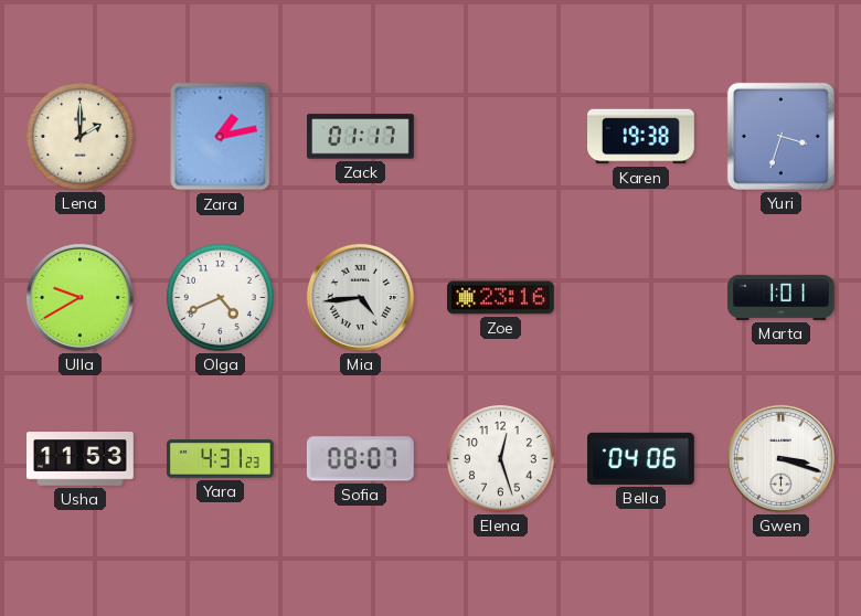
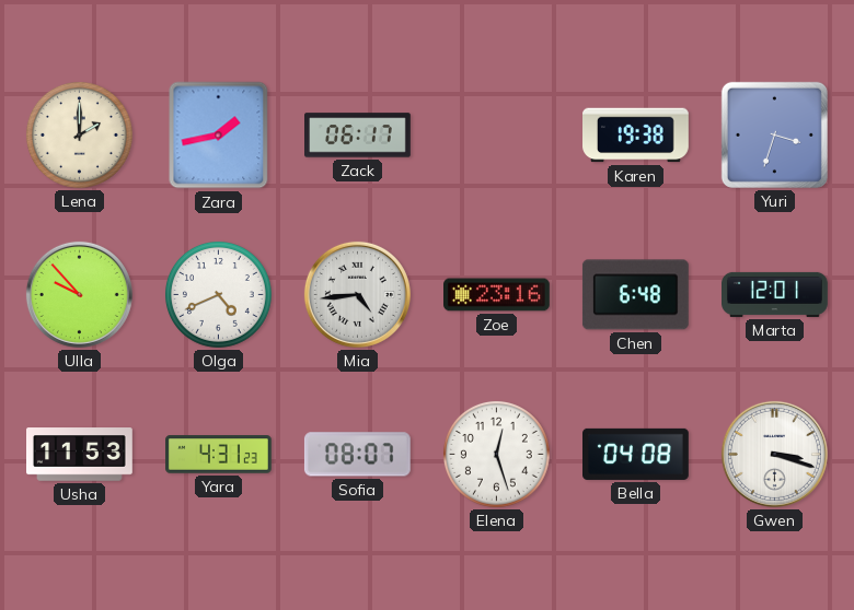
Zara: 1:13 -> 1:43
Zack: 01:17 -> 06:17
Ulla: 9:40 -> 9:53
Chen: none -> 6:48
Marta: 1:01 -> 12:01
Bella: 04:06 -> 04:08
